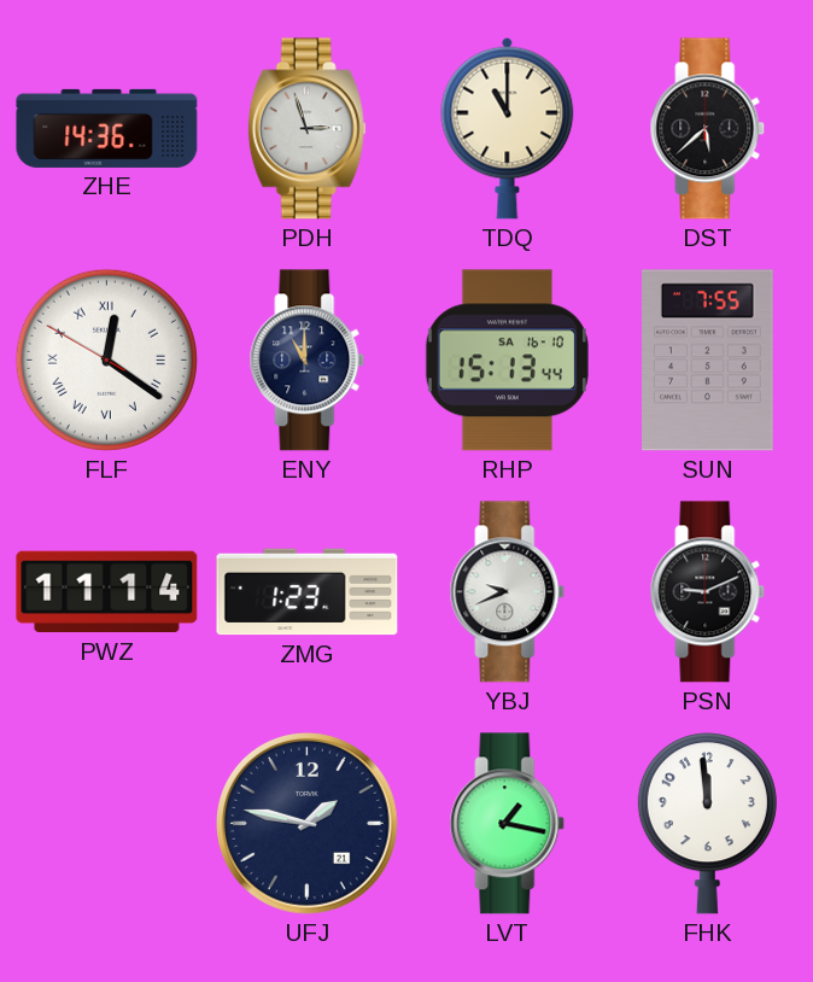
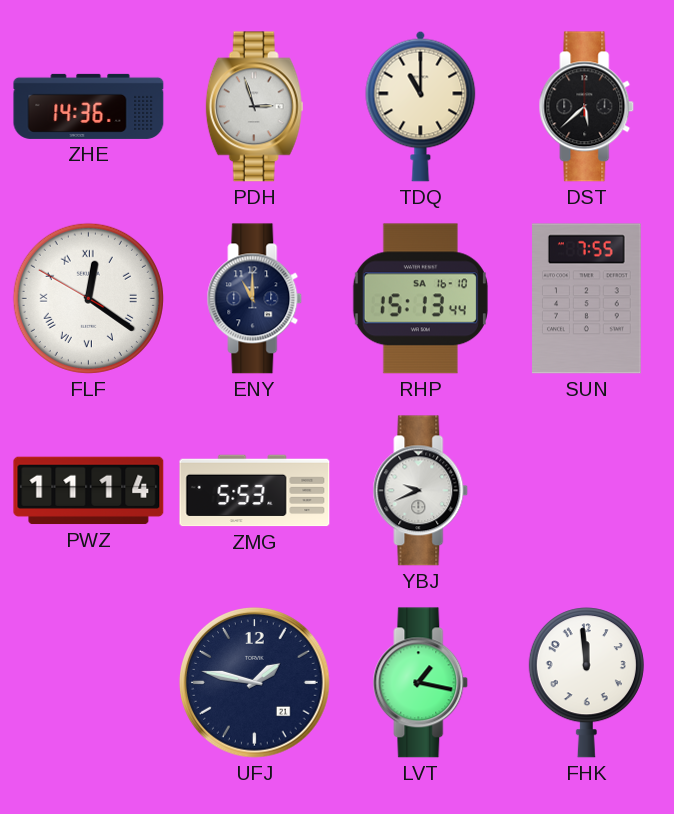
ZMG: 1:23 -> 5:53
PSN: 9:11 -> none
